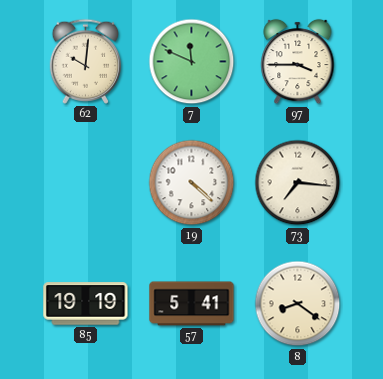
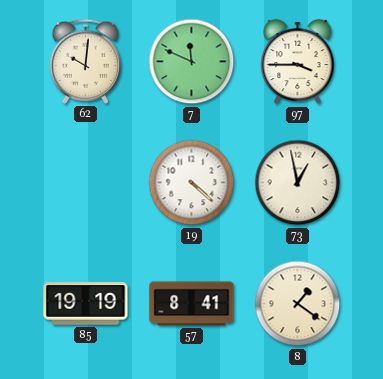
73: 7:16 -> 12:58
57: 5:41 -> 8:41
8: 8:21 -> 1:21
